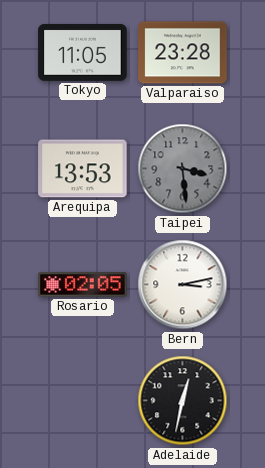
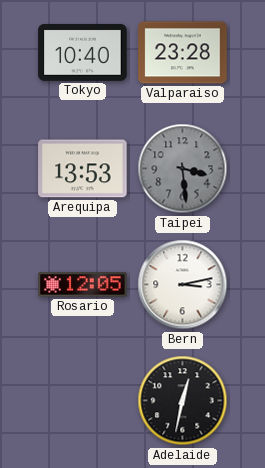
Tokyo: 11:05 -> 10:40
Rosario: 02:05 -> 12:05
